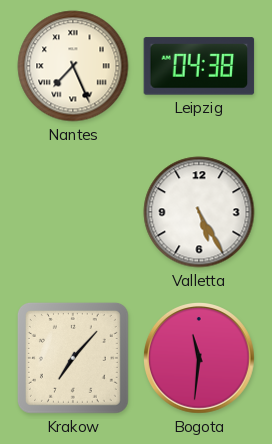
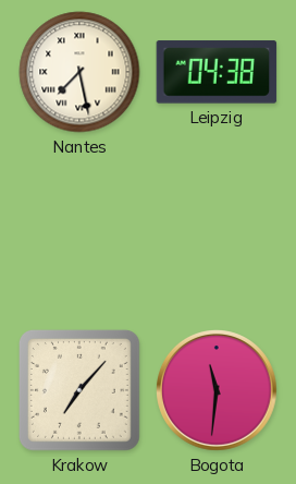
Nantes: 7:26 -> 7:28
Valletta: 5:25 -> none
